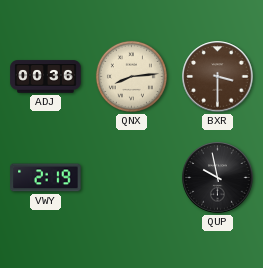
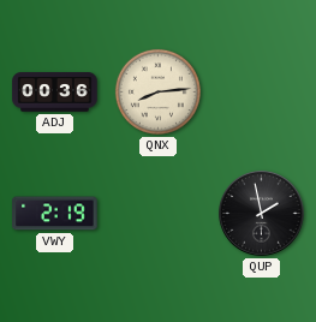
BXR: 3:30 -> none
QUP: 9:58 -> 1:58
